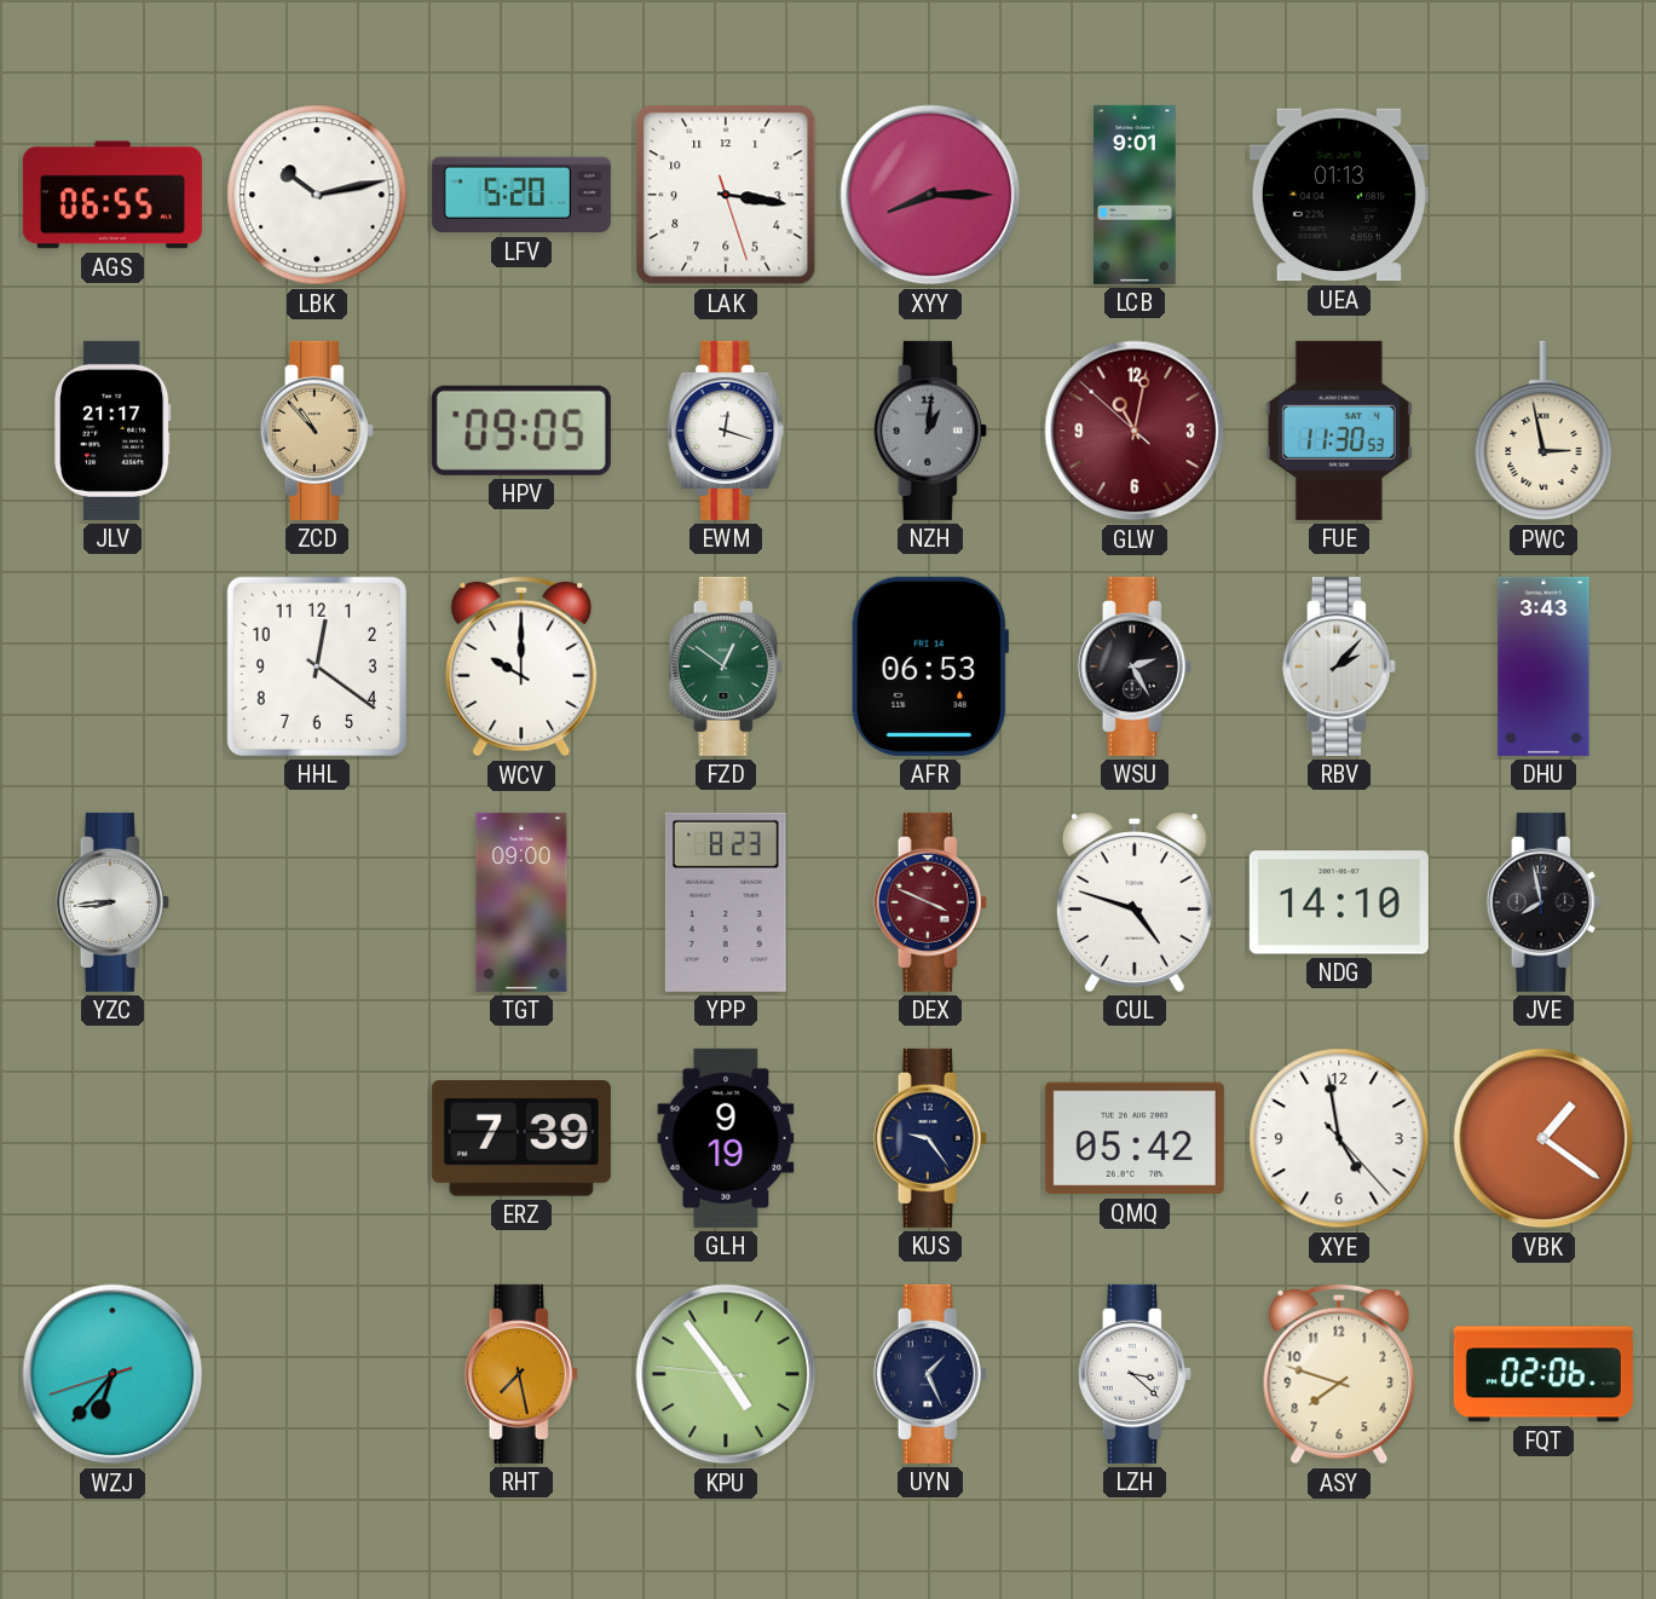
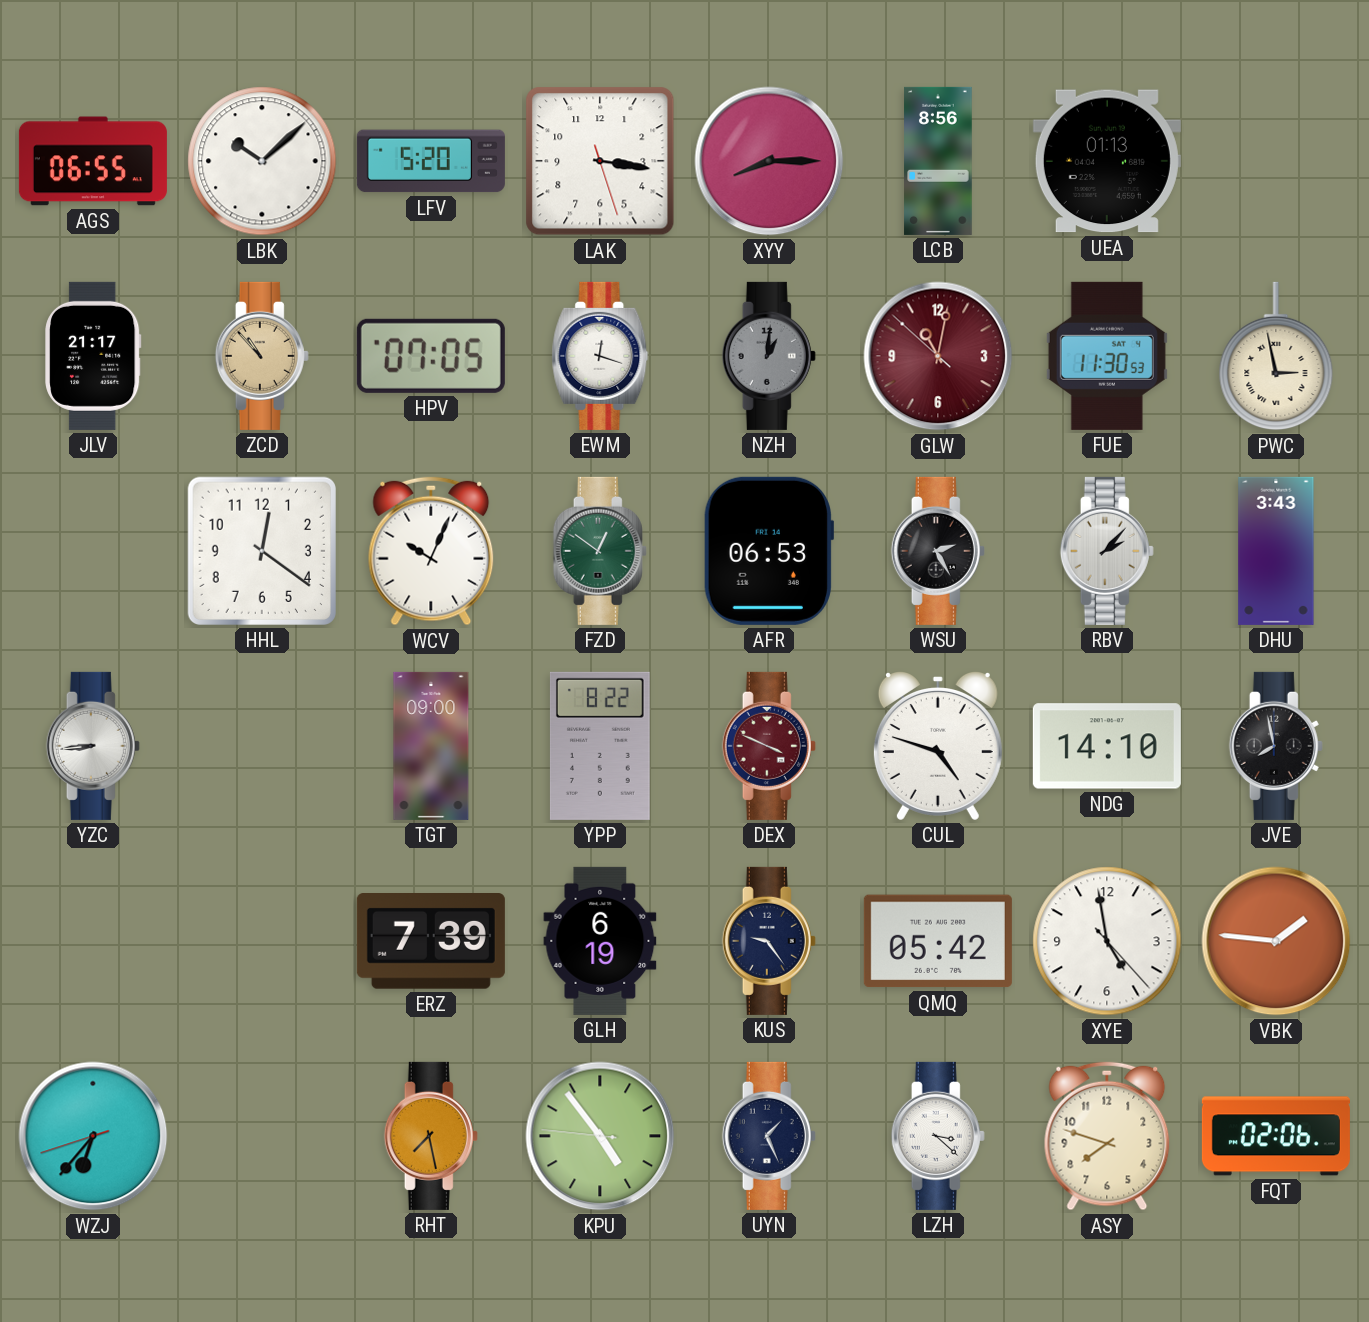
LBK: 10:13 -> 10:08
LCB: 9:01 -> 8:56
HPV: 09:05 -> 07:05
WCV: 10:00 -> 10:04
YPP: 8:23 -> 8:22
GLH: 9:19 -> 6:19
VBK: 1:21 -> 1:46
